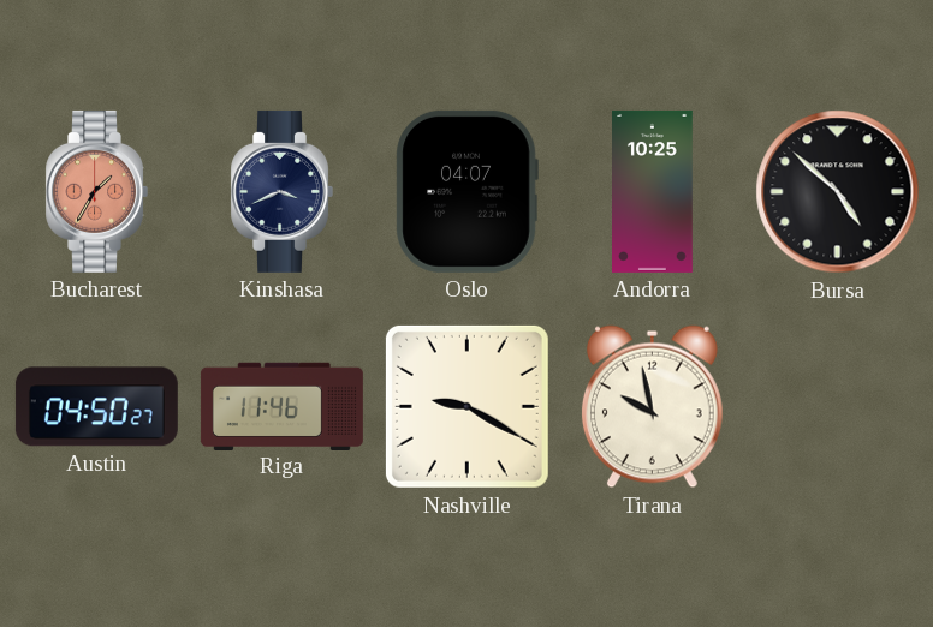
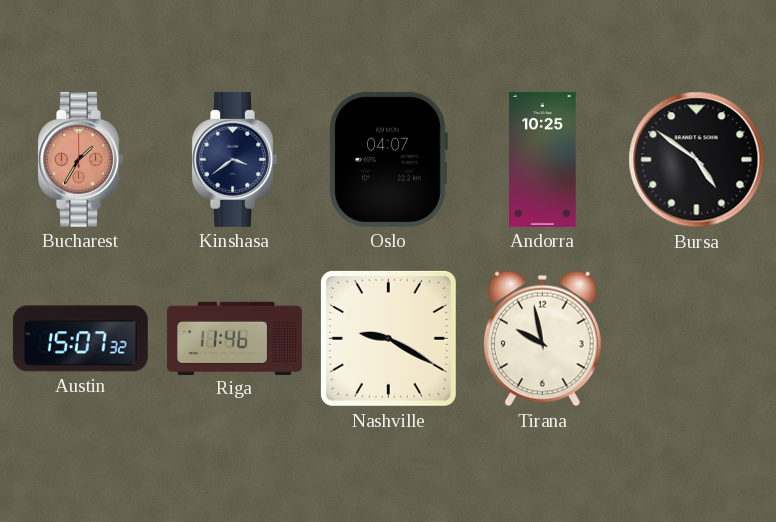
Kinshasa: 3:41 -> 3:39
Bursa: 4:52 -> 4:51
Austin: 04:50 -> 15:07
